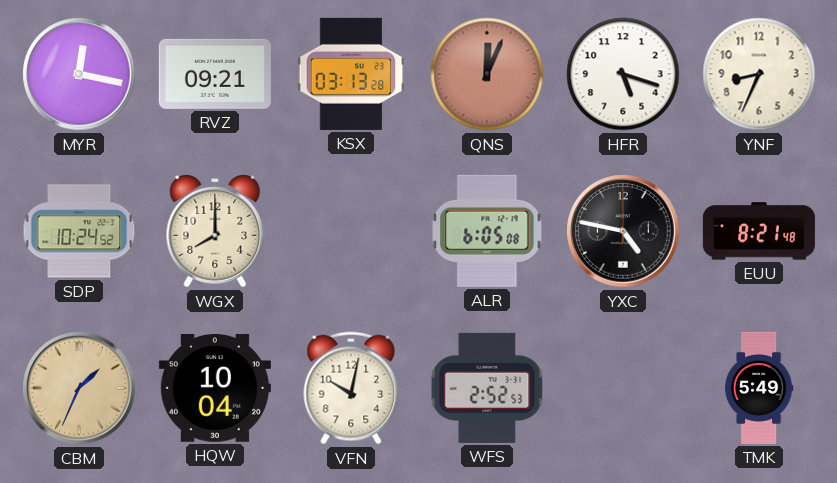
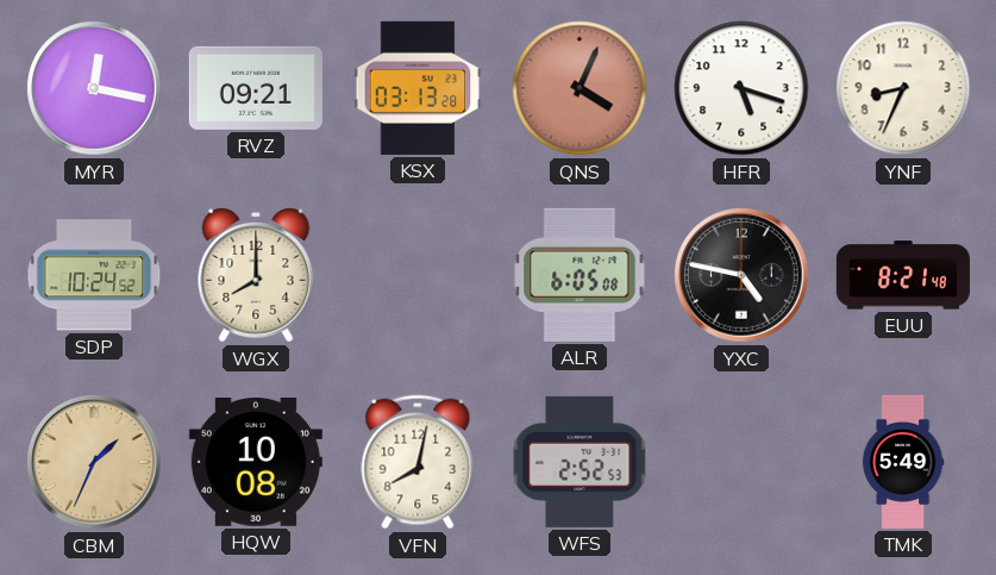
QNS: 12:04 -> 4:04
HQW: 10:04 -> 10:08
VFN: 10:02 -> 8:02
